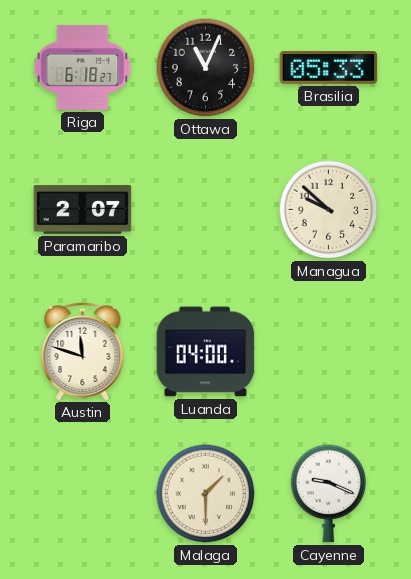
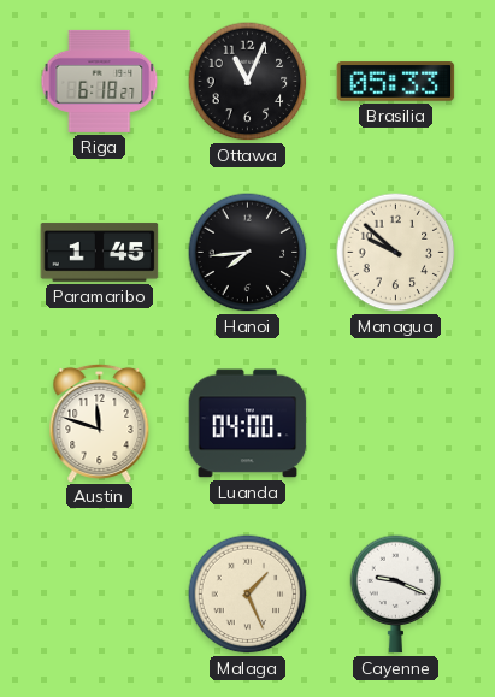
Paramaribo: 2:07 -> 1:45
Hanoi: none -> 7:44
Malaga: 1:30 -> 1:26
